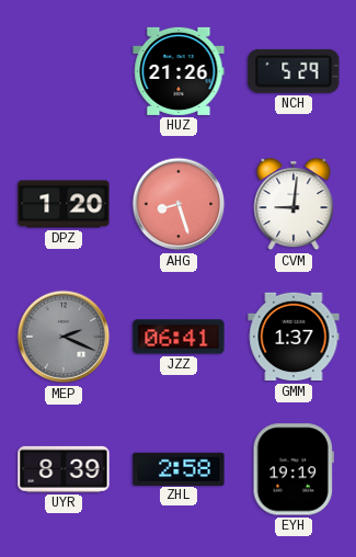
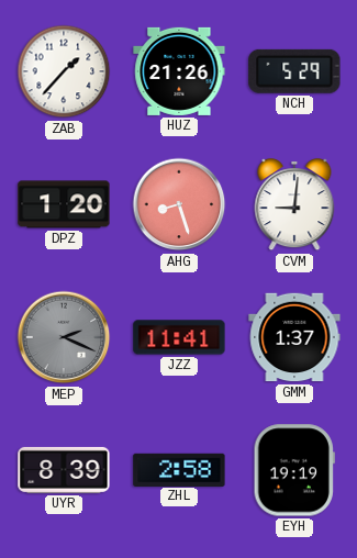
ZAB: none -> 1:37
JZZ: 06:41 -> 11:41
